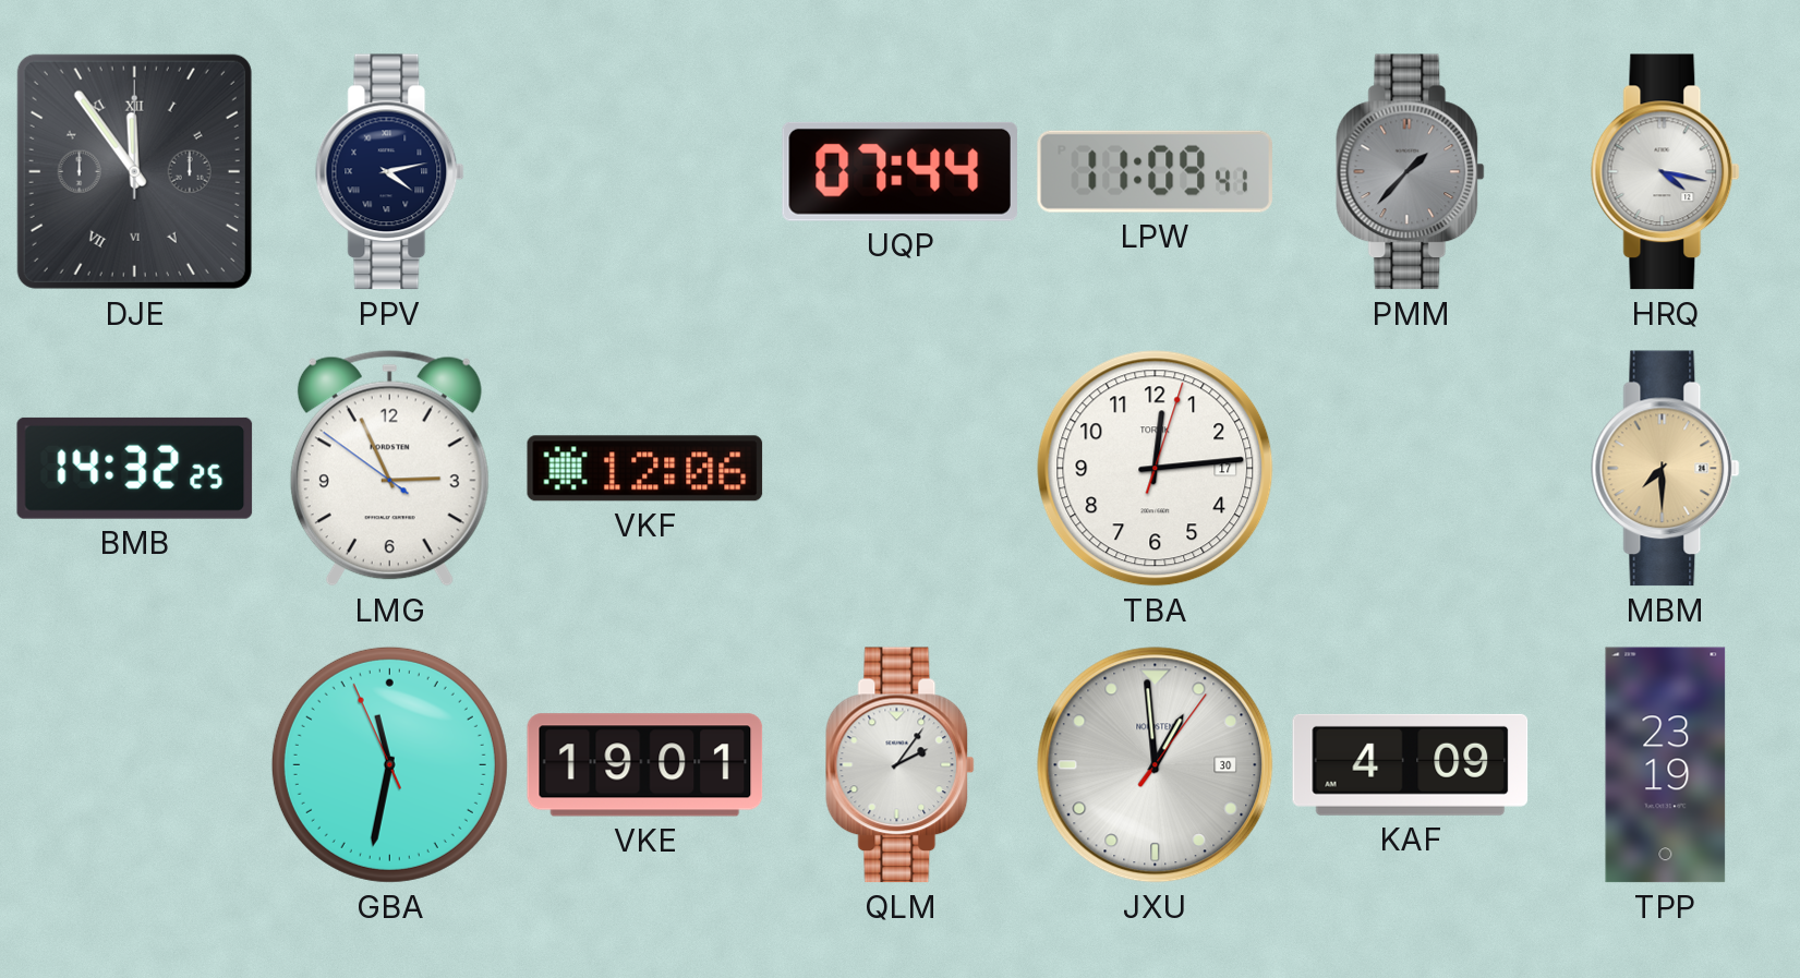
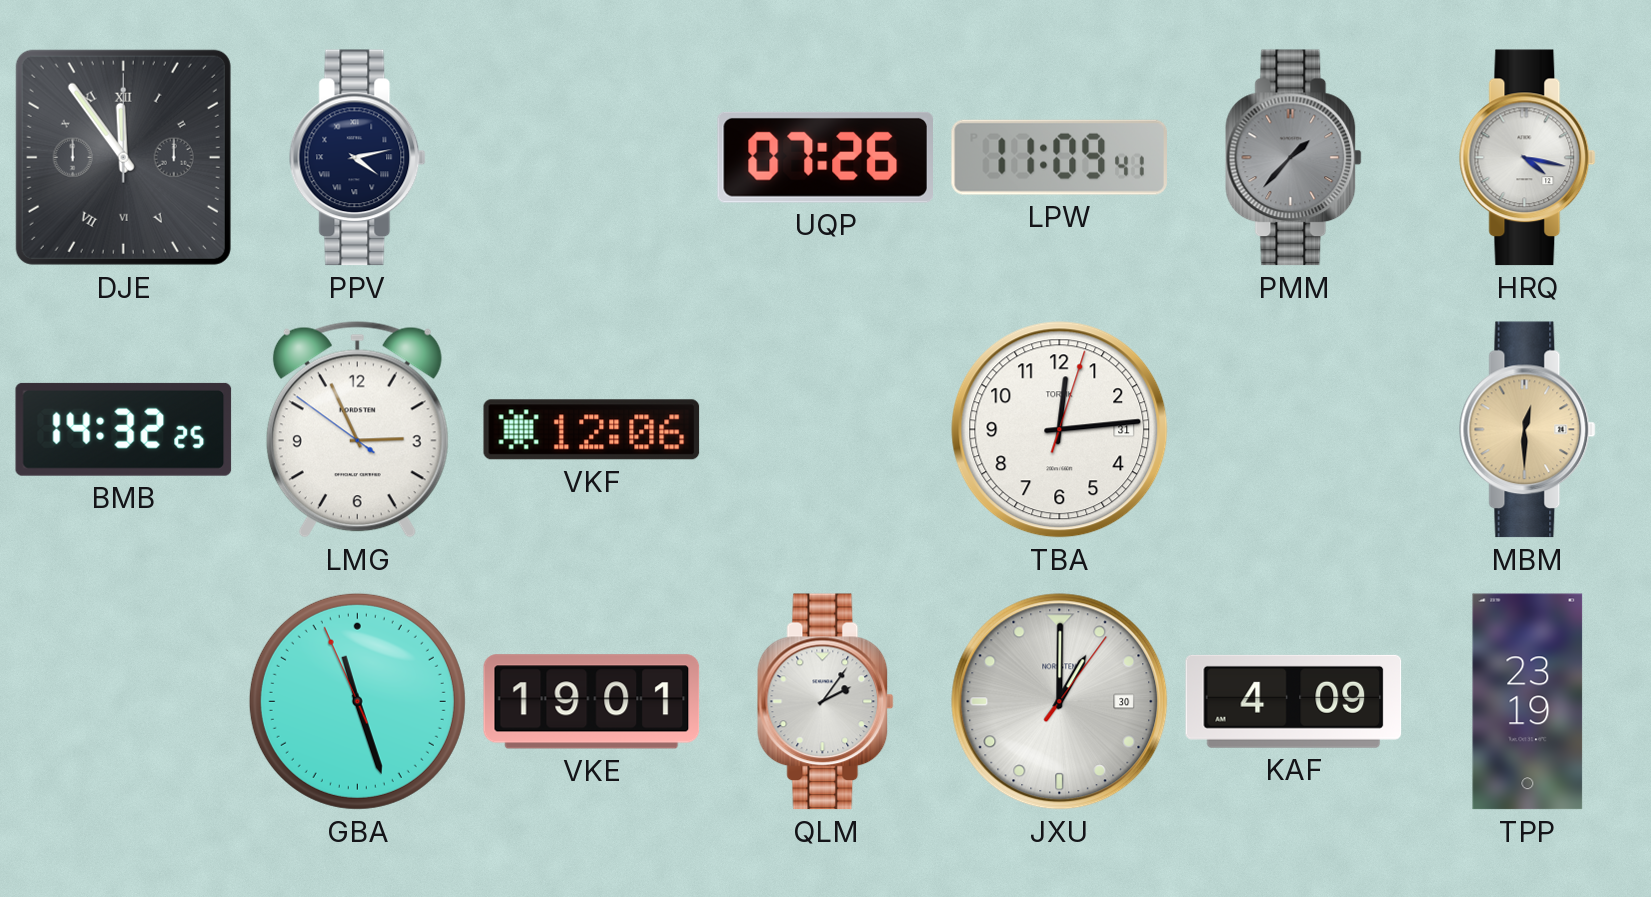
UQP: 07:44 -> 07:26
TBA date: 17 -> 31
MBM: 7:30 -> 12:30
GBA: 11:31 -> 11:26
JXU: 12:59 -> 1:00
